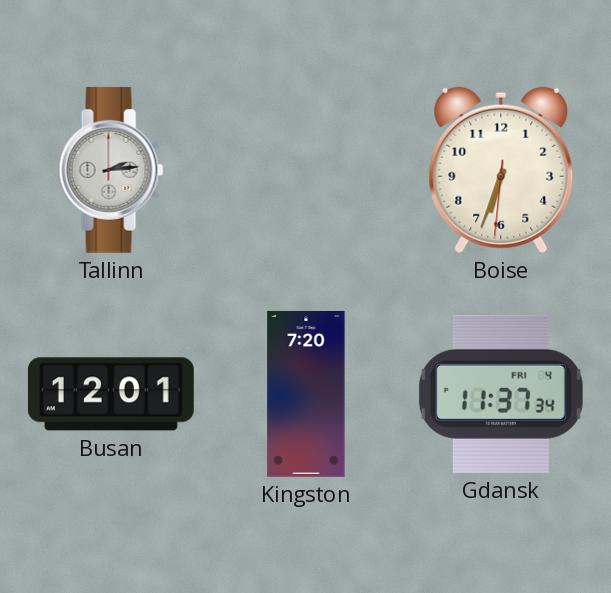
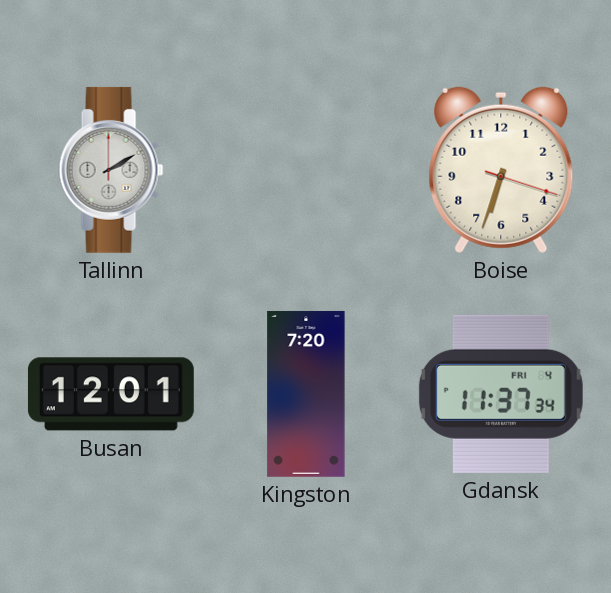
Tallinn: 2:14 -> 2:10
Boise: 6:33:31 -> 6:33:18
